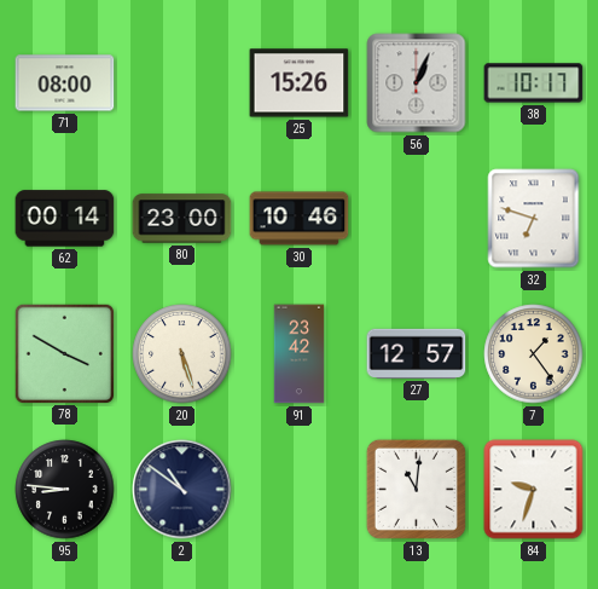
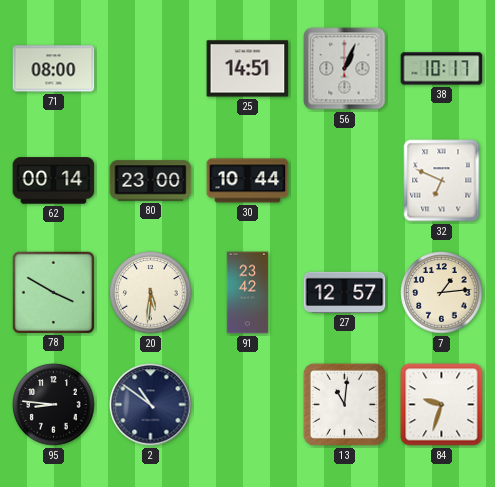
25: 15:26 -> 14:51
30: 10:46 -> 10:44
32: 6:48 -> 6:49
20: 5:27 -> 5:31
7: 1:24 -> 1:14
